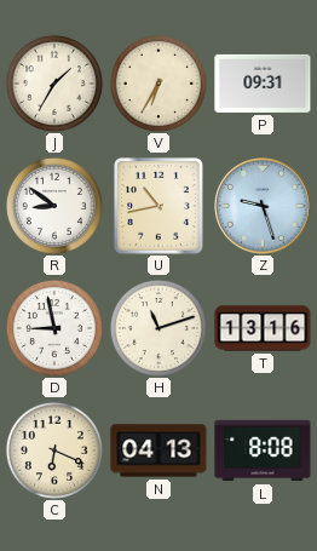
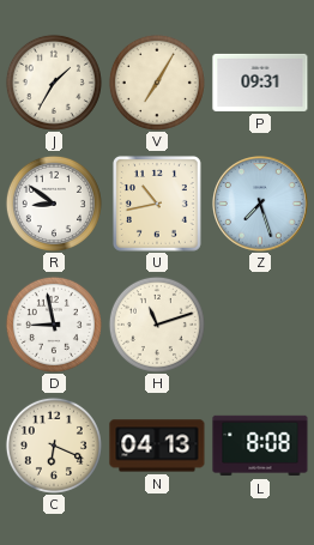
V: 6:35 -> 7:05
Z: 9:27 -> 7:27
T: 13:16 -> none
